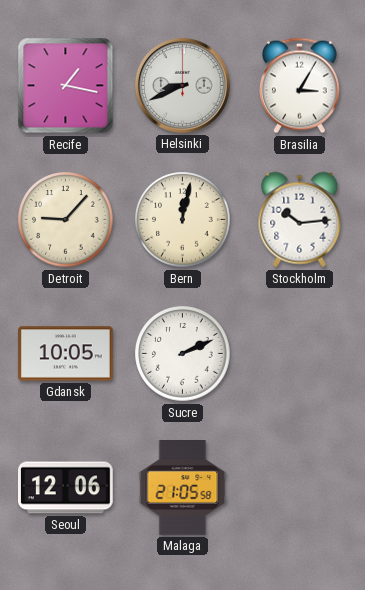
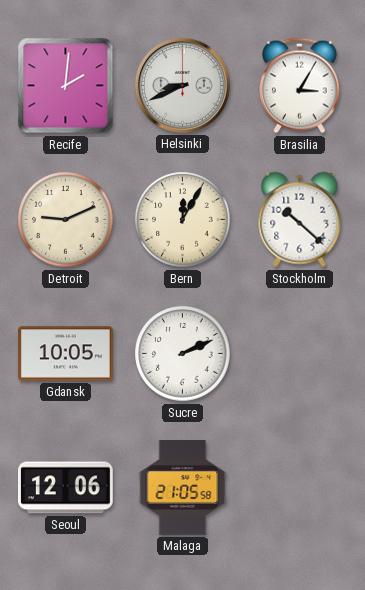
Recife: 1:17 -> 2:01
Detroit: 9:07 -> 9:11
Bern: 12:02 -> 12:05
Stockholm: 10:14 -> 10:22
